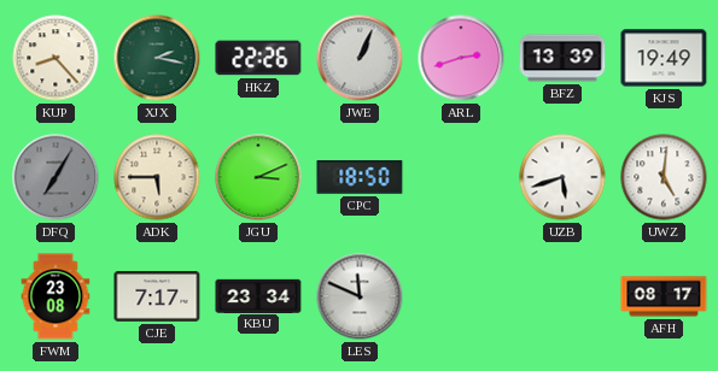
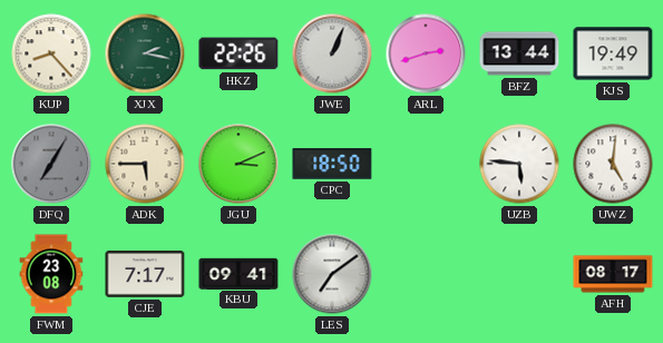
BFZ: 13:39 -> 13:44
UZB: 5:42 -> 5:46
KBU: 23:34 -> 09:41
LES: 11:49 -> 7:09
